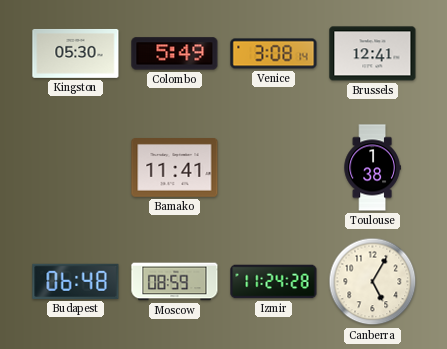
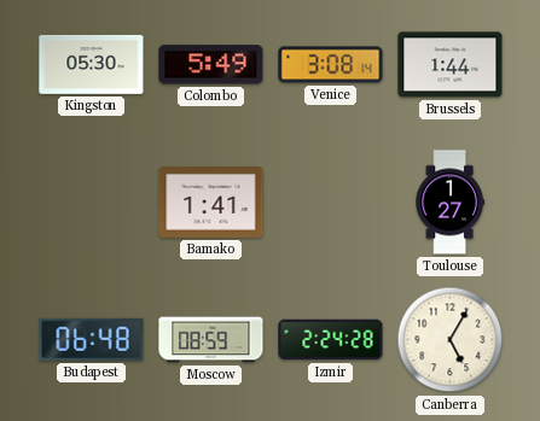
Brussels: 12:41 -> 1:44
Bamako: 11:41 -> 1:41
Toulouse: 1:38 -> 1:27
Izmir: 11:24 -> 2:24
